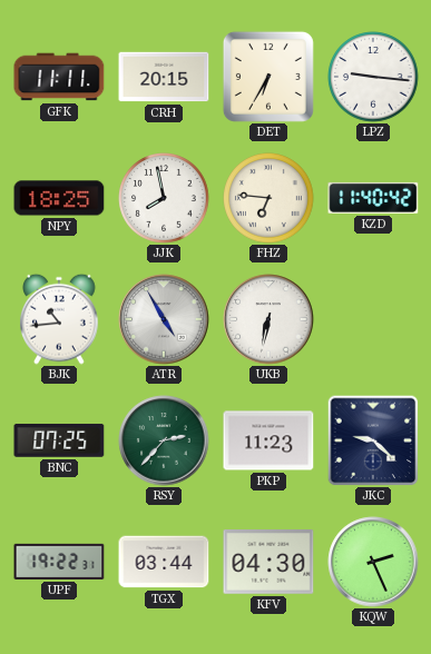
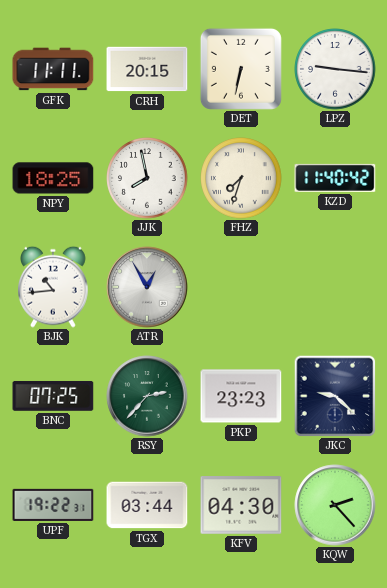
DET: 6:35 -> 6:32
FHZ: 6:46 -> 7:33
ATR: 4:55 -> 12:55
UKB: 6:32 -> none
PKP: 11:23 -> 23:23
KQW: 2:26 -> 2:23
